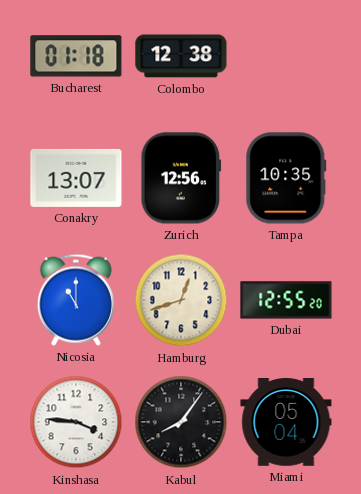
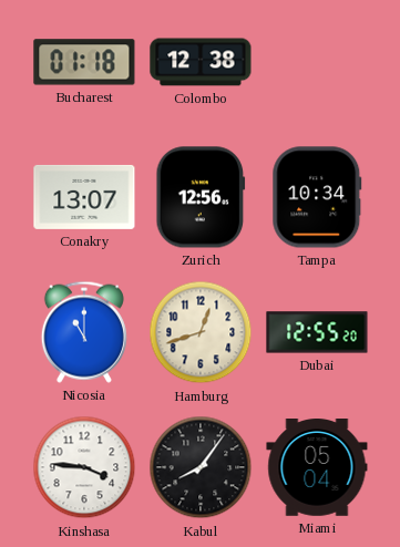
Tampa: 10:35 -> 10:34
